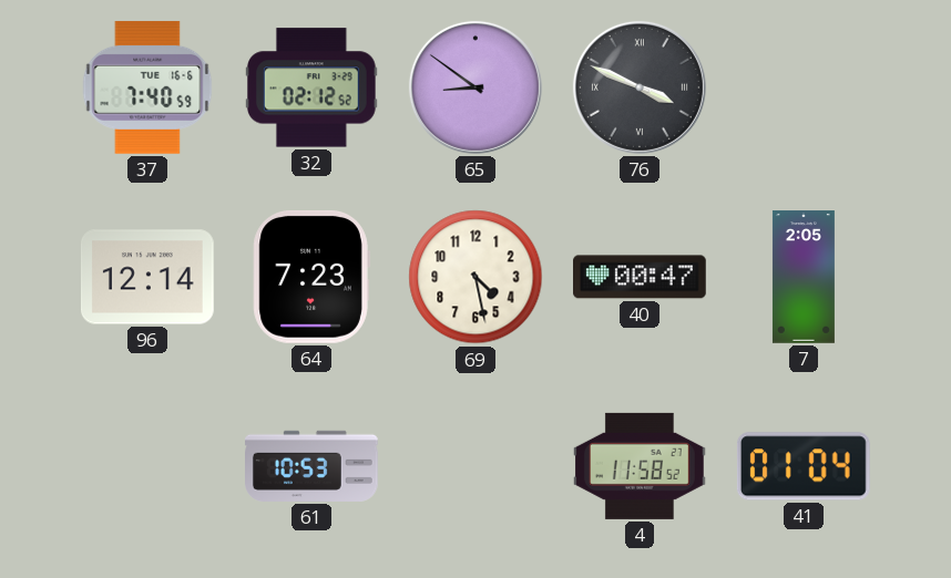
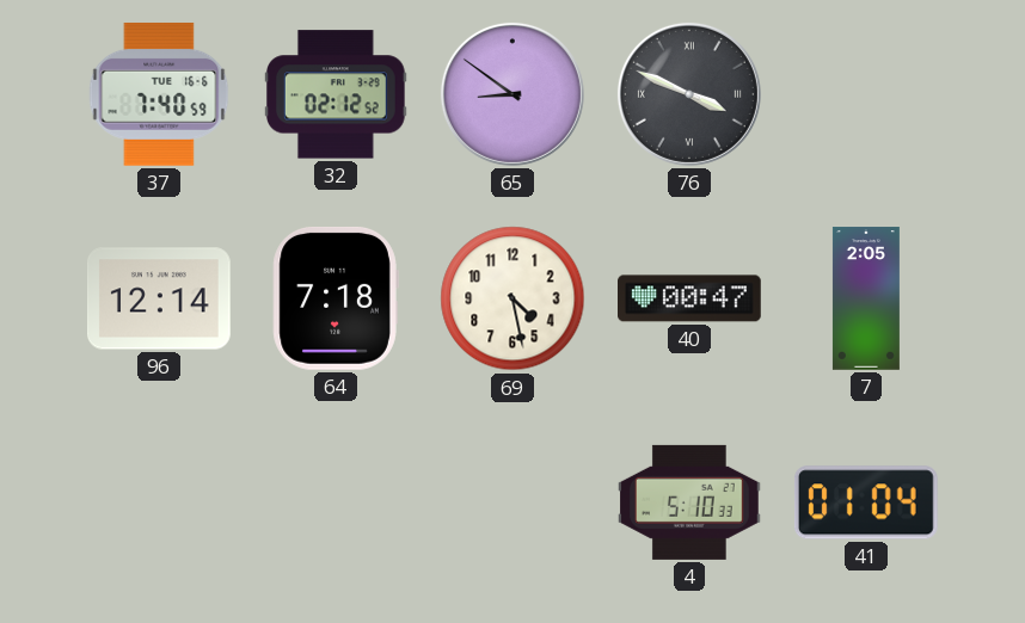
64: 7:23 -> 7:18
61: 10:53 -> none
4: 11:58 -> 5:10
